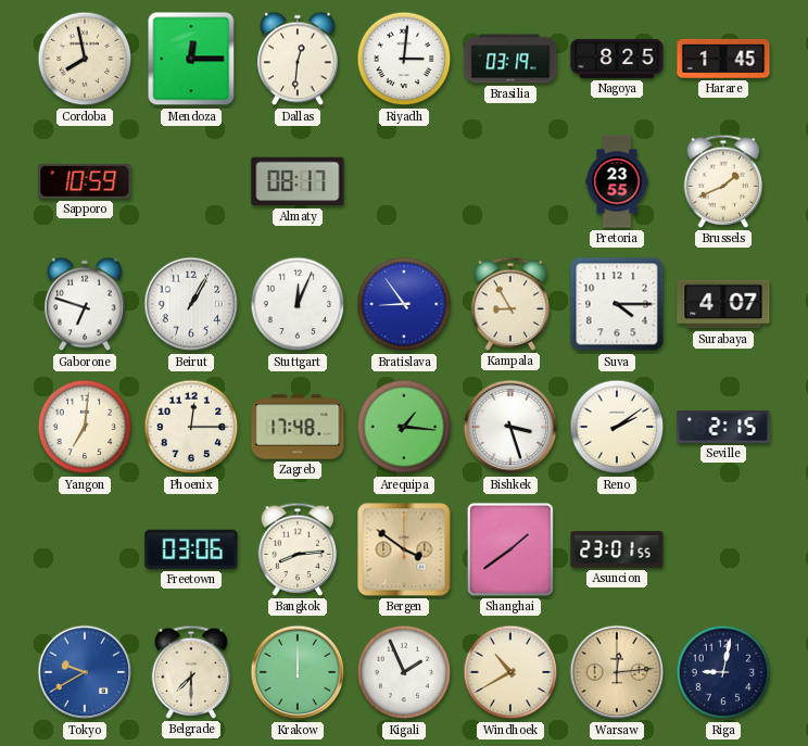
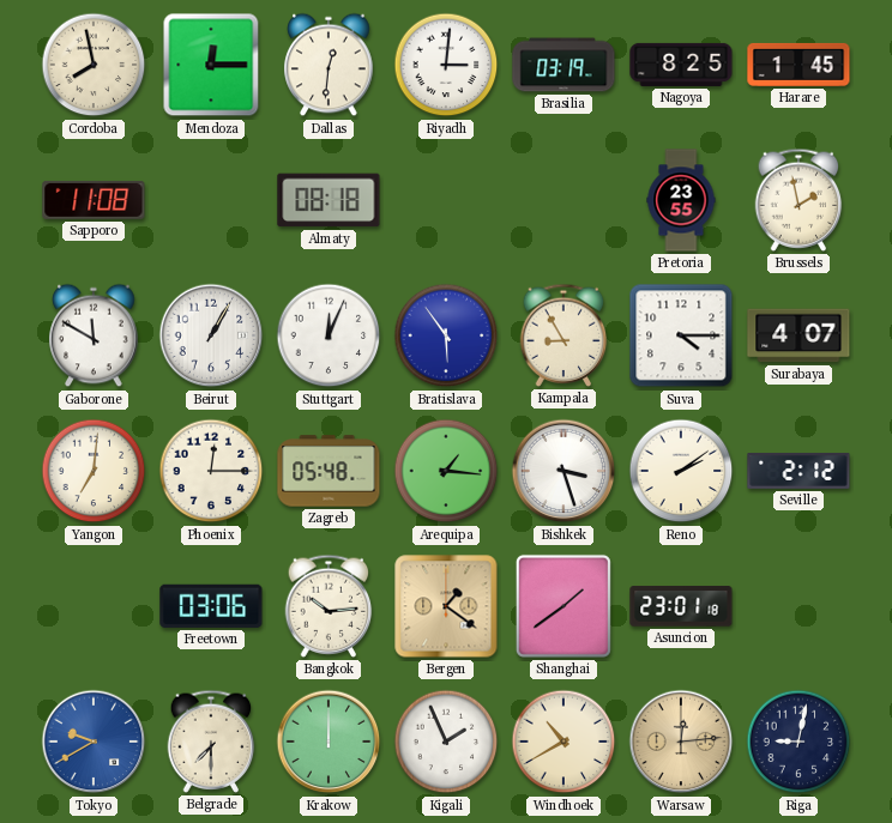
Sapporo: 10:59 -> 11:08
Almaty: 08:17 -> 08:18
Brussels: 1:41 -> 1:58
Gaborone: 6:48 -> 11:50
Bratislava: 8:54 -> 5:54
Zagreb: 17:48 -> 05:48
Seville: 2:15 -> 2:12
Bangkok: 8:14 -> 10:14
Bergen: 3:51 -> 1:21
Asuncion: 23:01:55 -> 23:01:18
